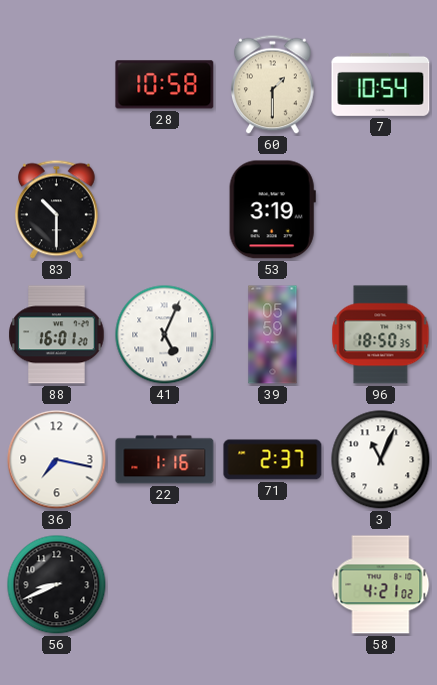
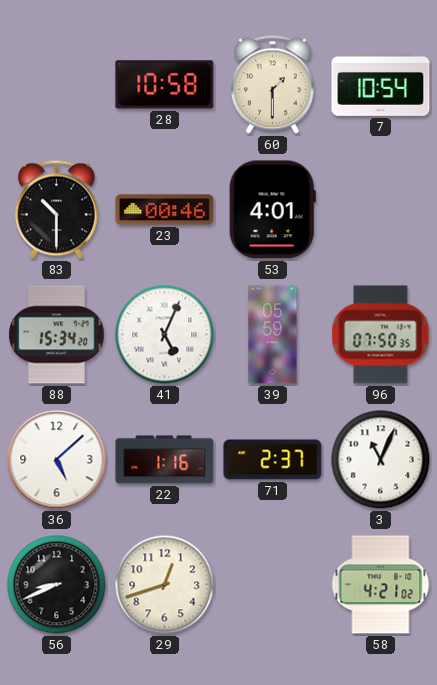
23: none -> 00:46
53: 3:19 -> 4:01
88: 16:01 -> 15:34
96: 18:50 -> 07:50
36: 7:17 -> 5:08
29: none -> 12:42
